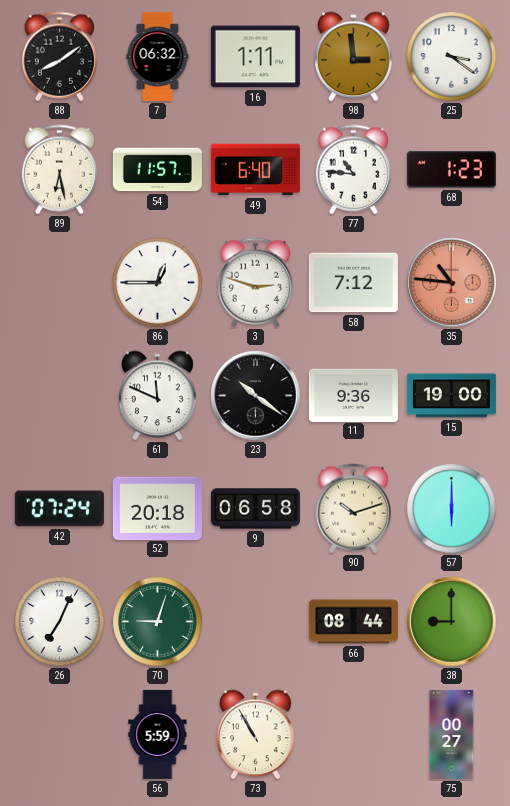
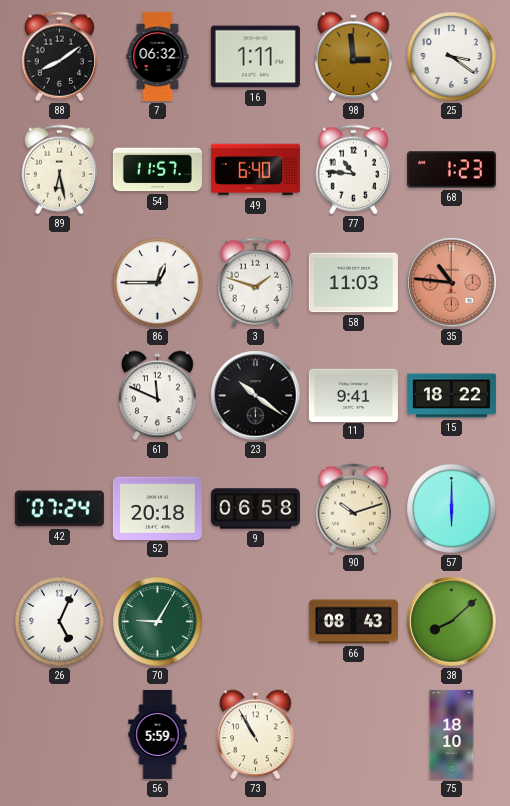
3: 2:48 -> 1:48
58: 7:12 -> 11:03
11: 9:36 -> 9:41
15: 19:00 -> 18:22
26: 7:04 -> 5:04
70: 9:03 -> 9:05
66: 08:44 -> 08:43
38: 9:00 -> 8:08
75: 00:27 -> 18:10
